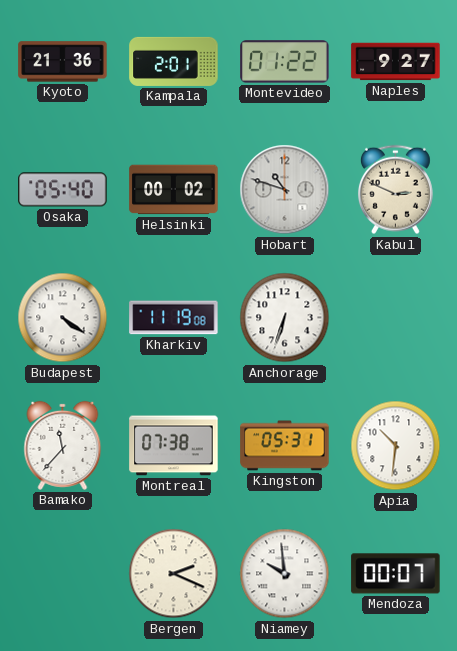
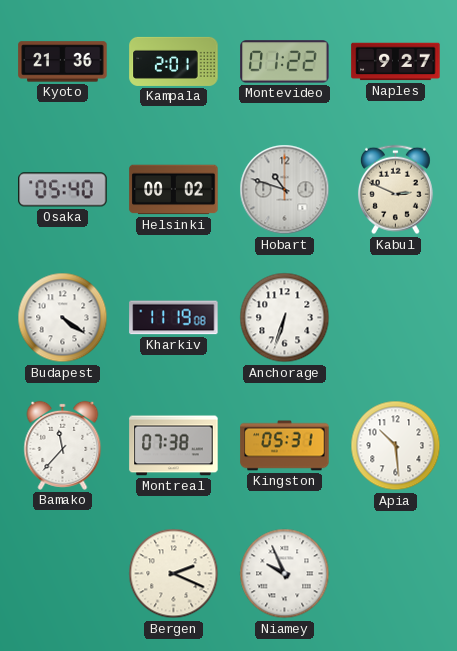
Apia: 10:31 -> 10:29
Niamey: 9:59 -> 9:56
Mendoza: 00:07 -> none
